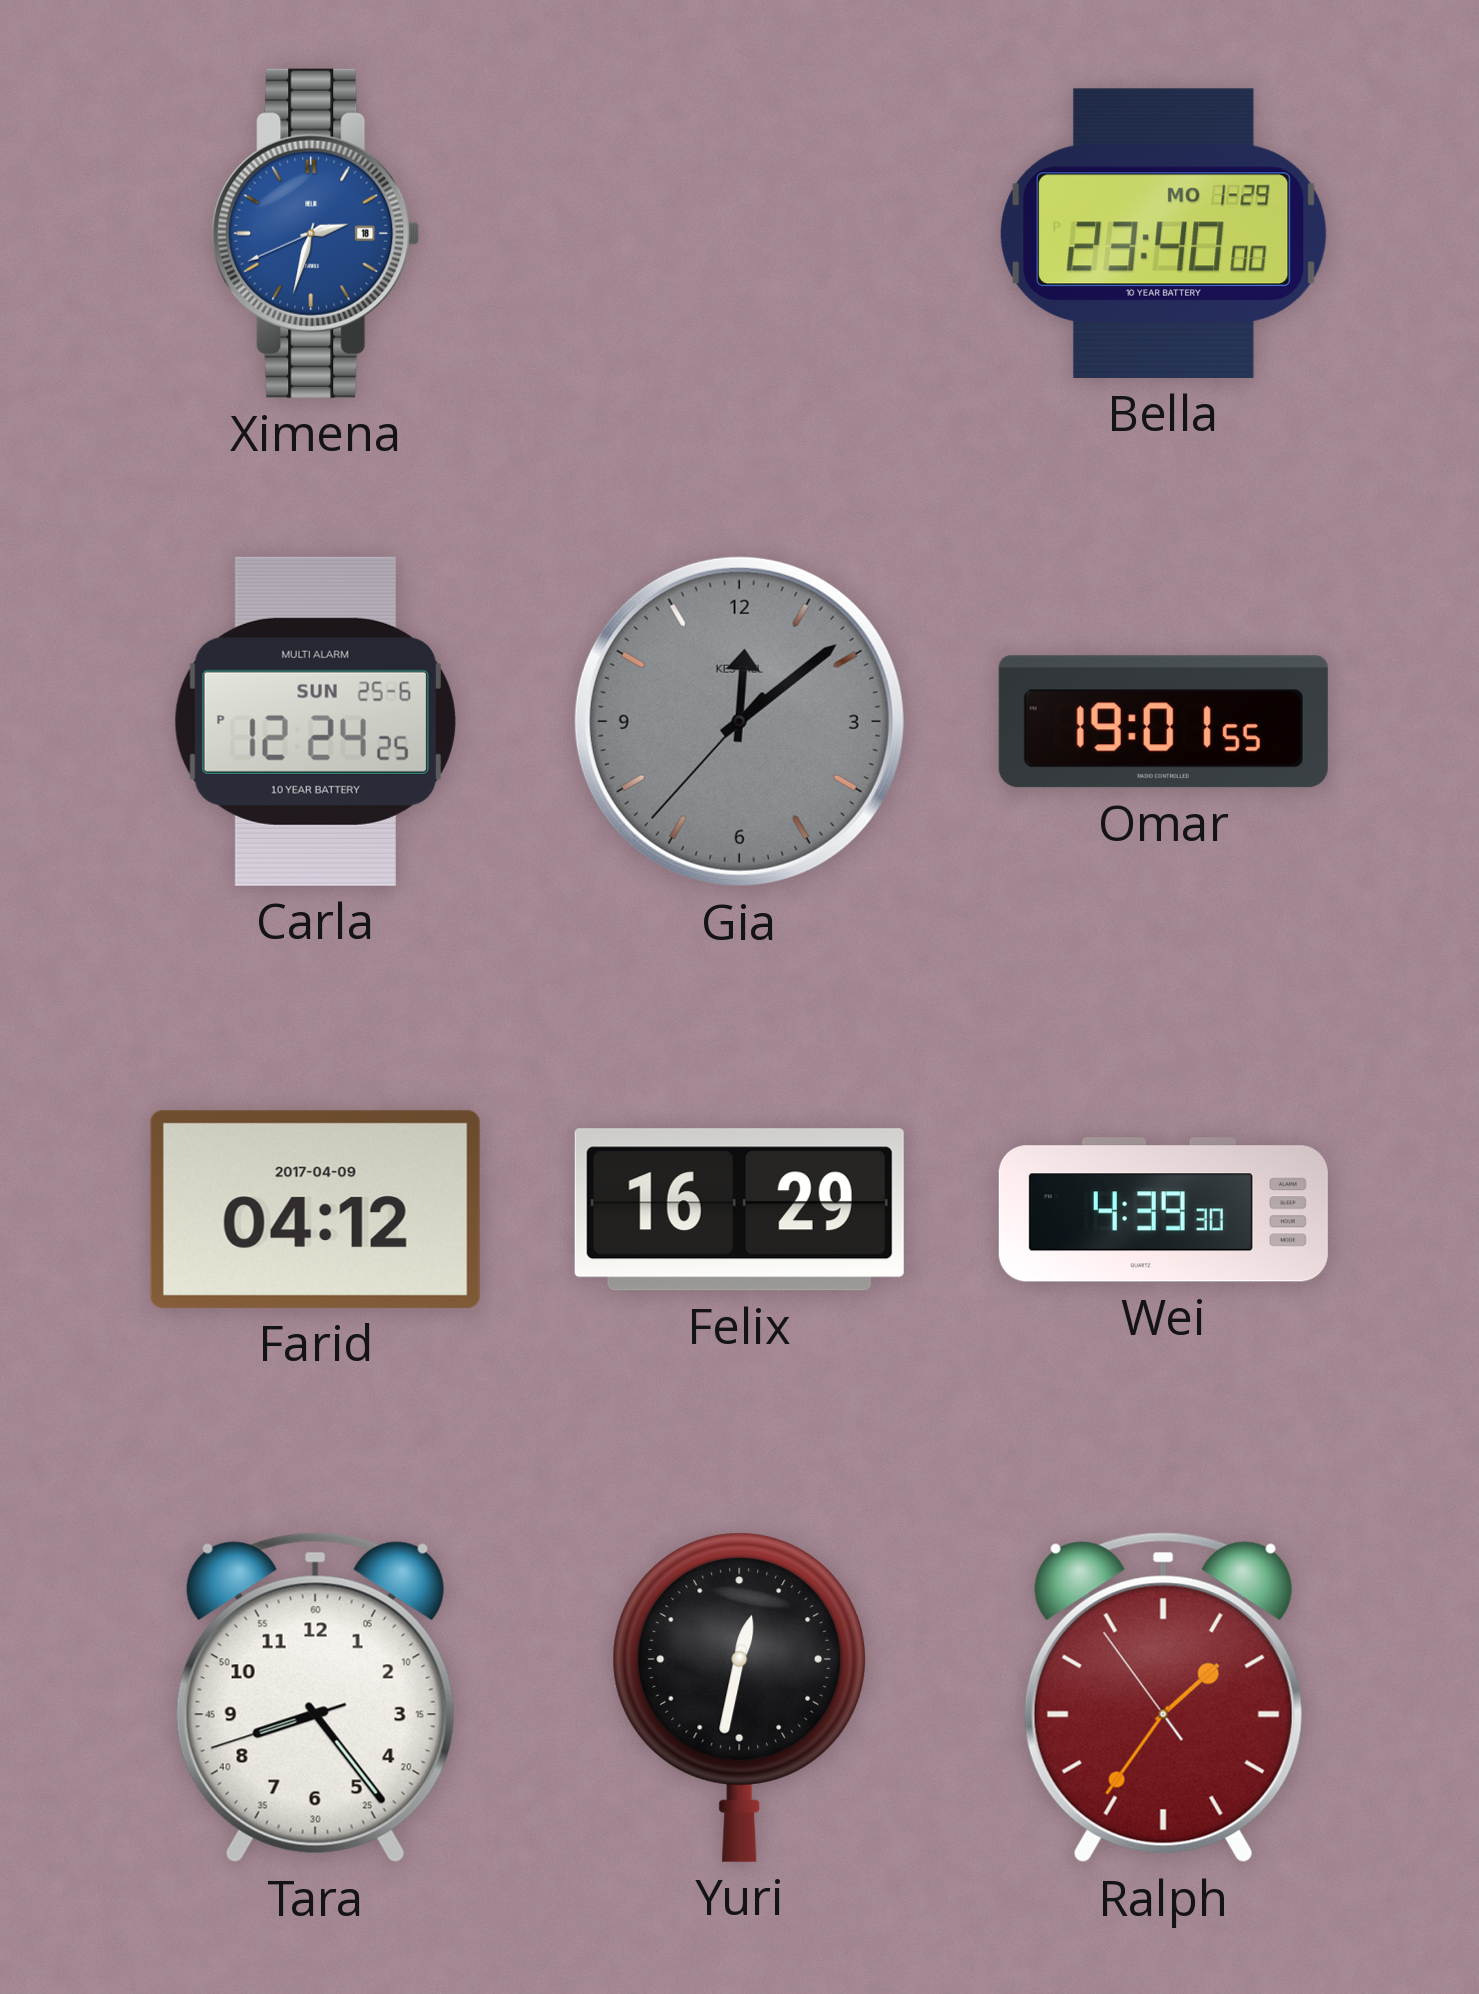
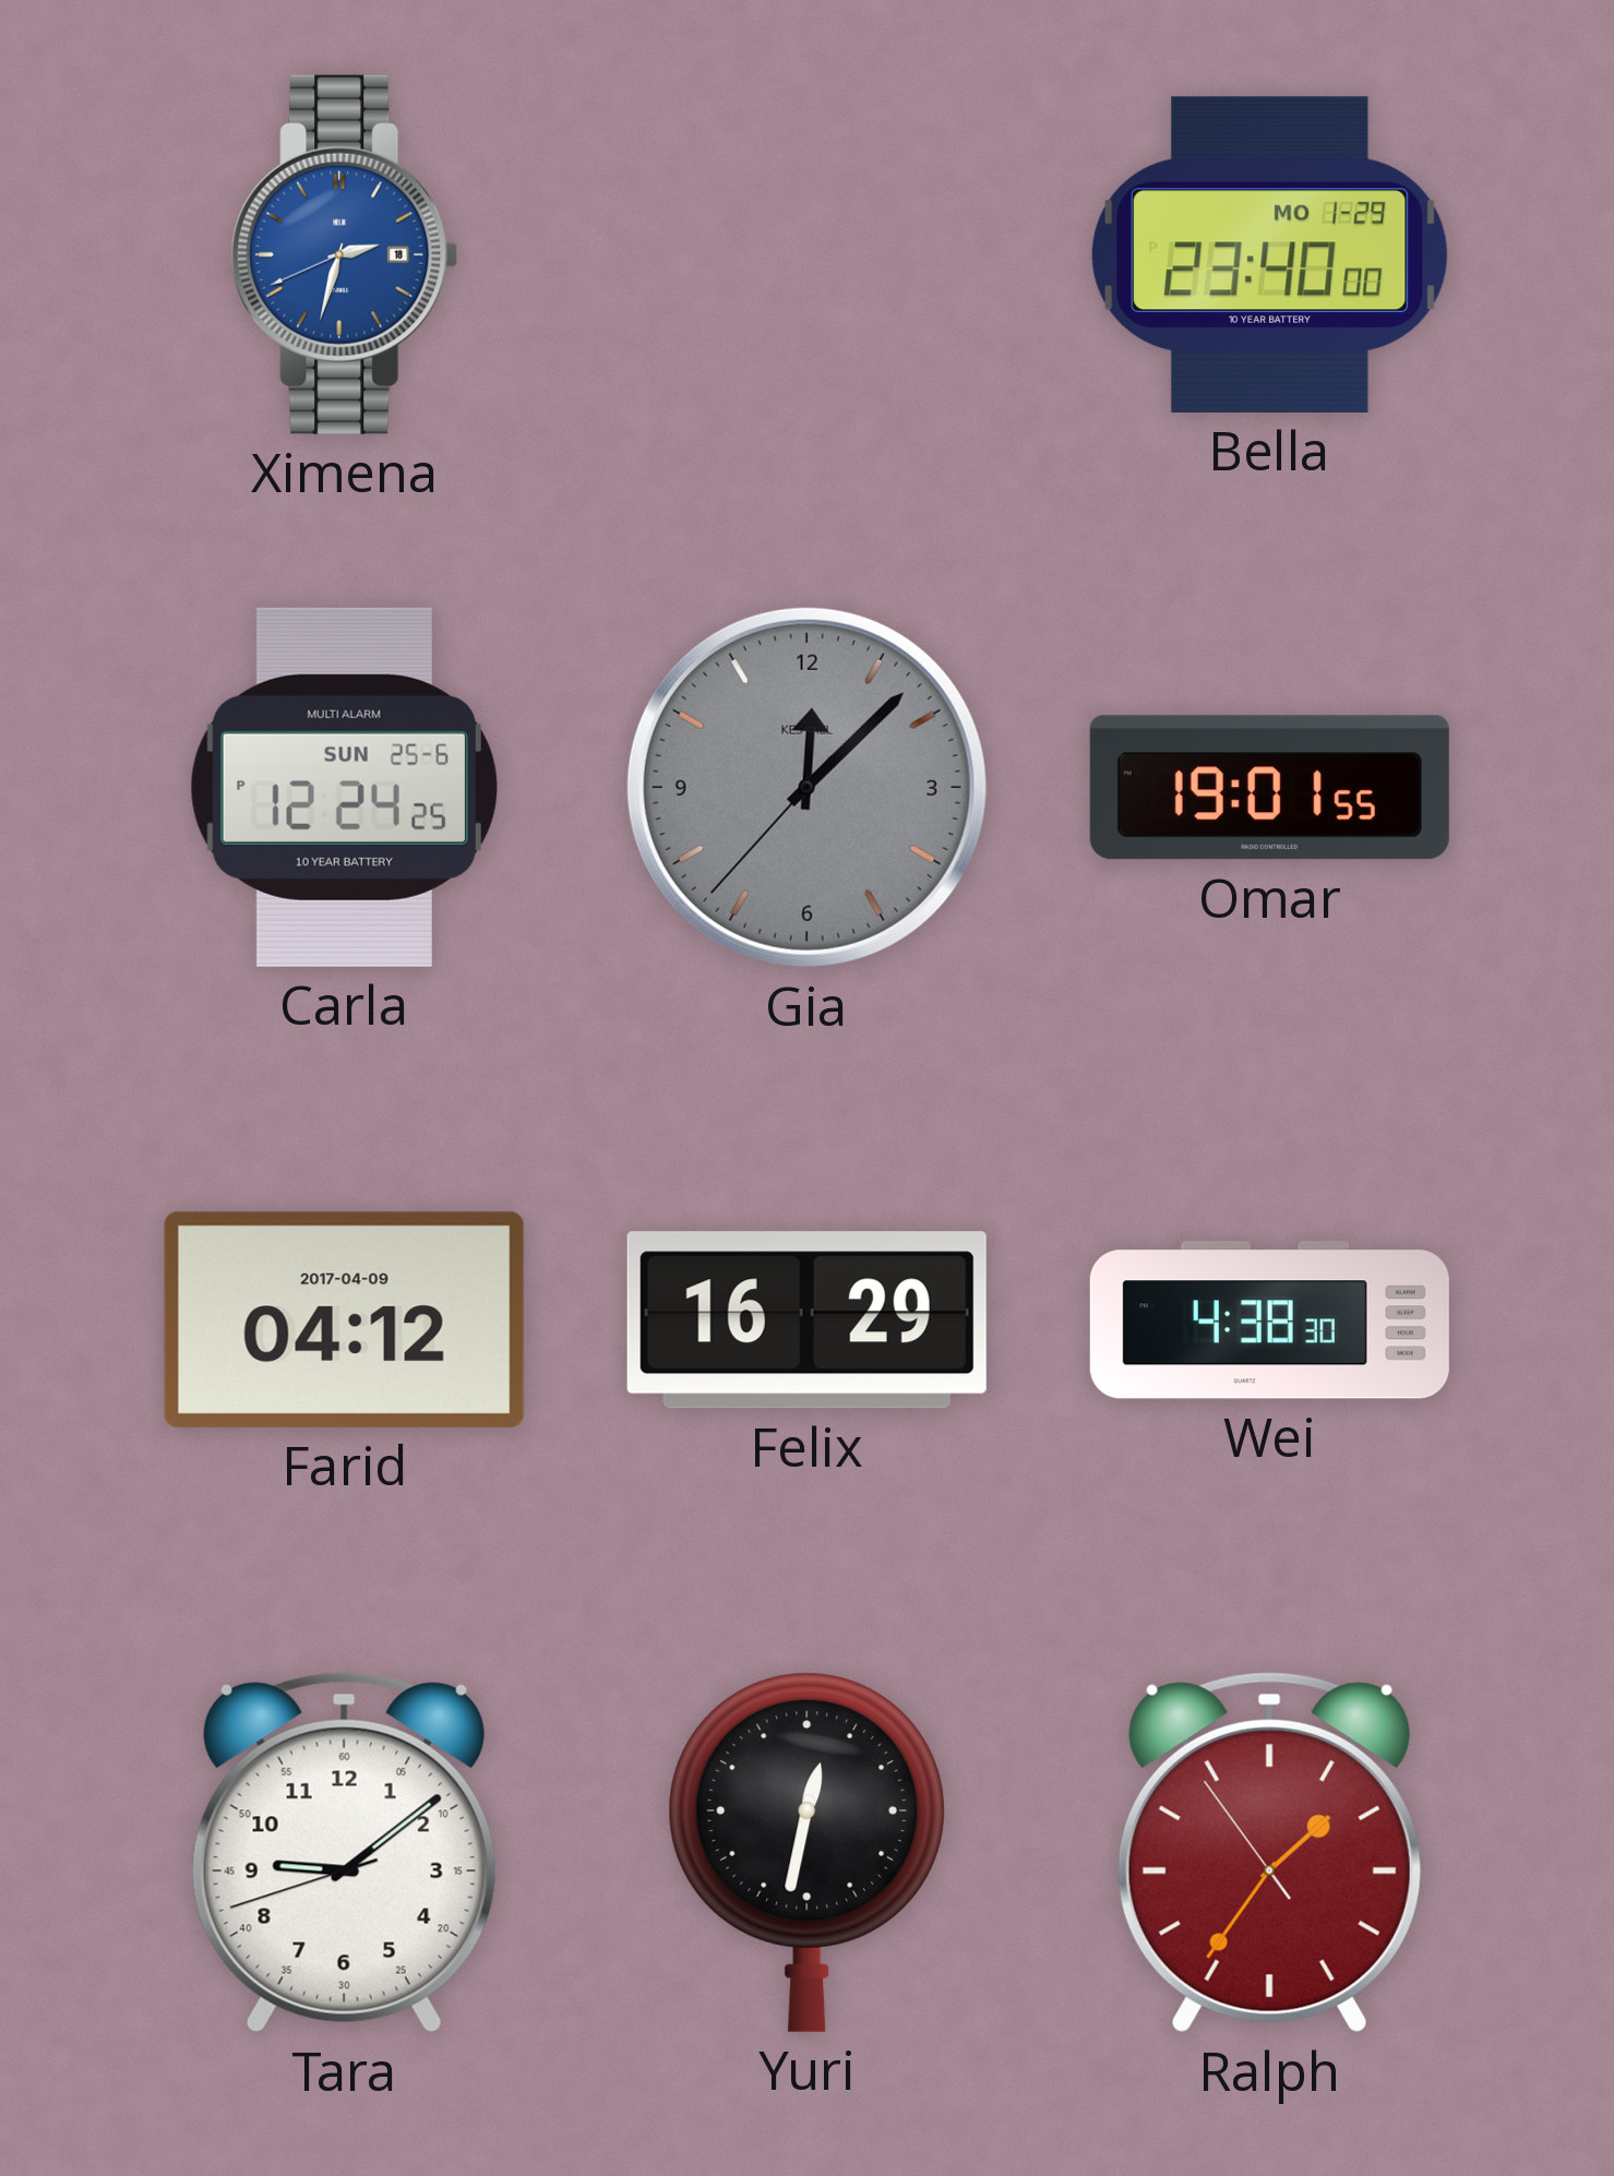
Gia: 12:08 -> 12:07
Wei: 4:39 -> 4:38
Tara: 8:23 -> 9:08
